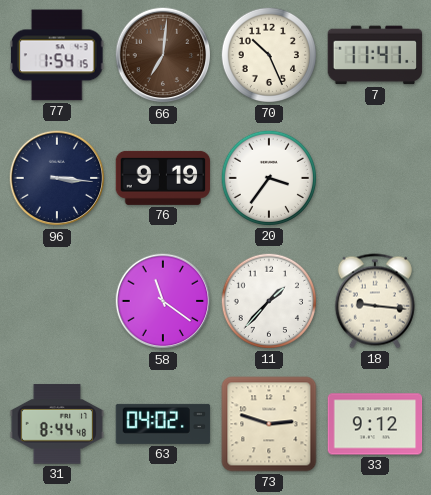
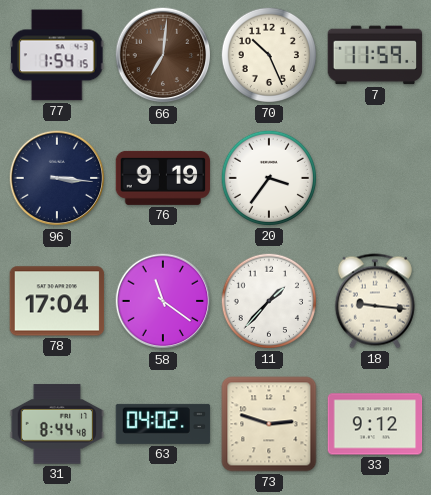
7: 11:41 -> 11:59
78: none -> 17:04
